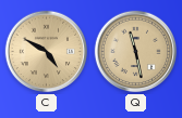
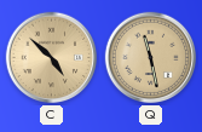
C: 4:50 -> 4:52
